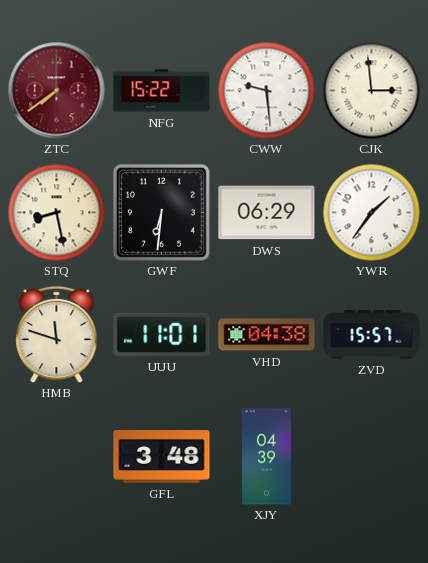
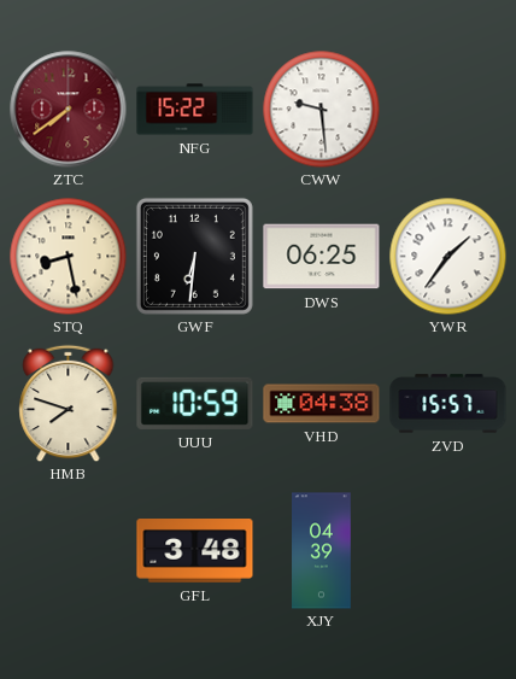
CJK: 2:59 -> none
DWS: 06:29 -> 06:25
HMB: 11:48 -> 7:48
UUU: 11:01 -> 10:59
